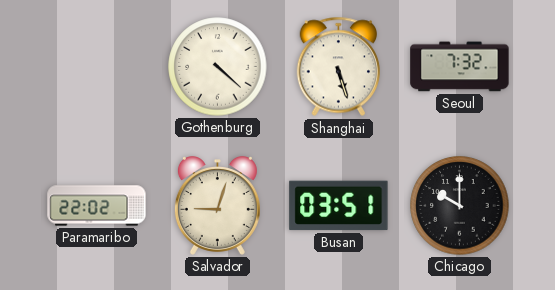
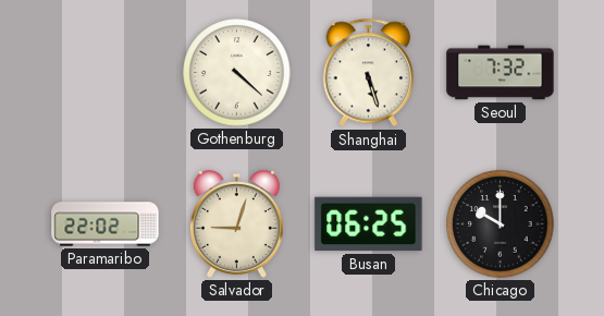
Busan: 03:51 -> 06:25
